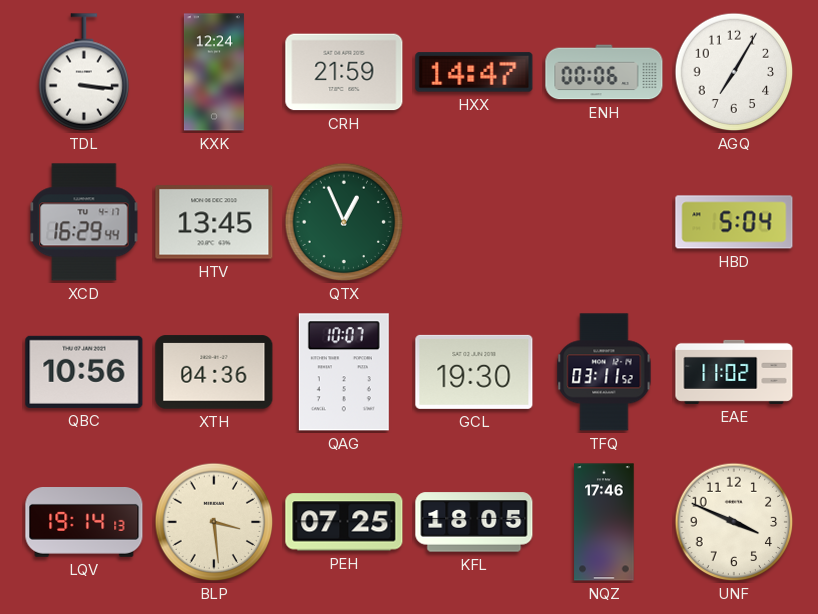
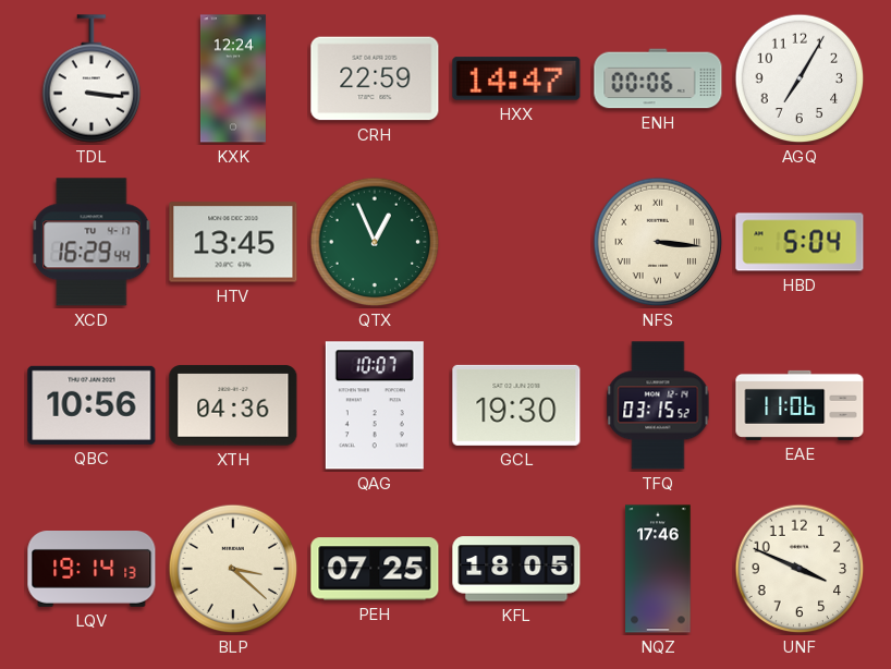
CRH: 21:59 -> 22:59
NFS: none -> 3:16
TFQ: 03:11 -> 03:15
EAE: 11:02 -> 11:06
BLP: 3:29 -> 3:22
